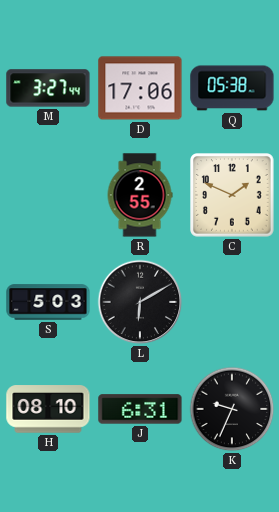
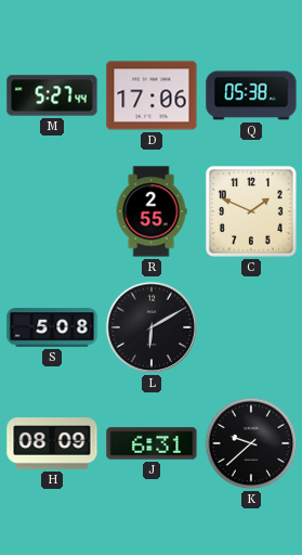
M: 3:27 -> 5:27
S: 5:03 -> 5:08
H: 08:10 -> 08:09
K: 9:34 -> 9:38
